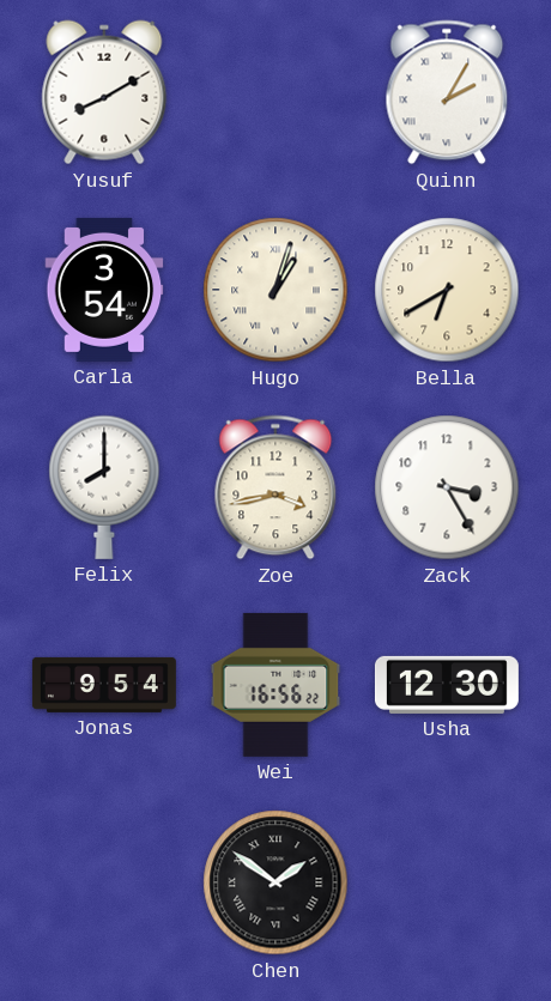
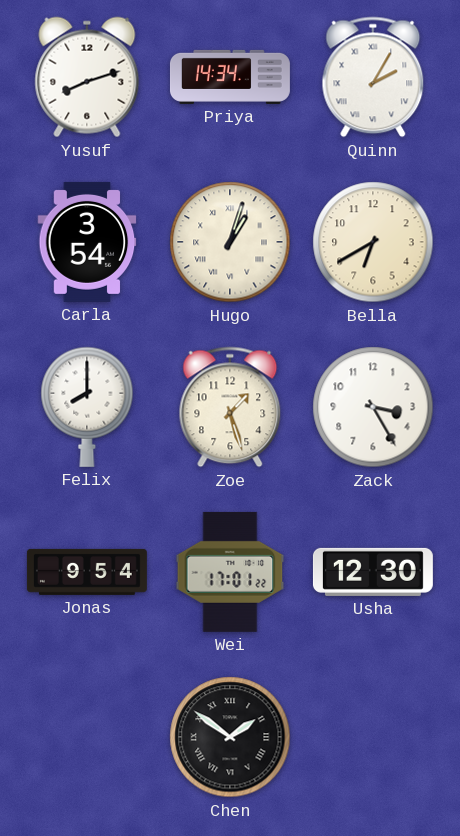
Yusuf: 8:10 -> 8:12
Priya: none -> 14:34
Zoe: 3:43 -> 1:27
Wei: 16:56 -> 17:01
